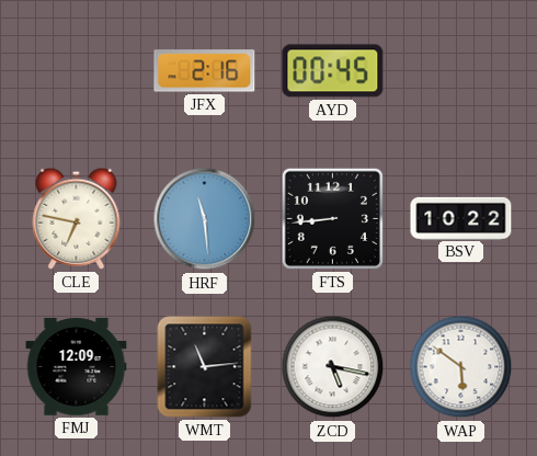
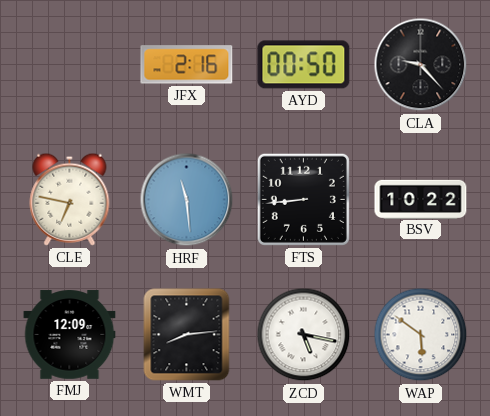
AYD: 00:45 -> 00:50
CLA: none -> 9:23
WMT: 11:14 -> 8:14
